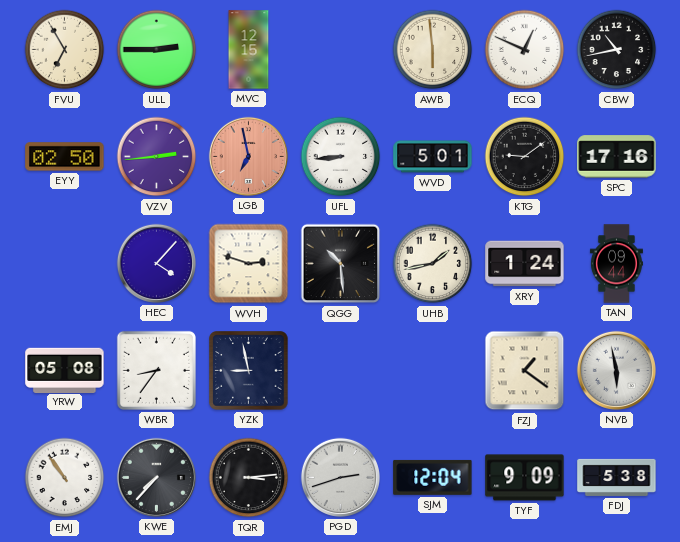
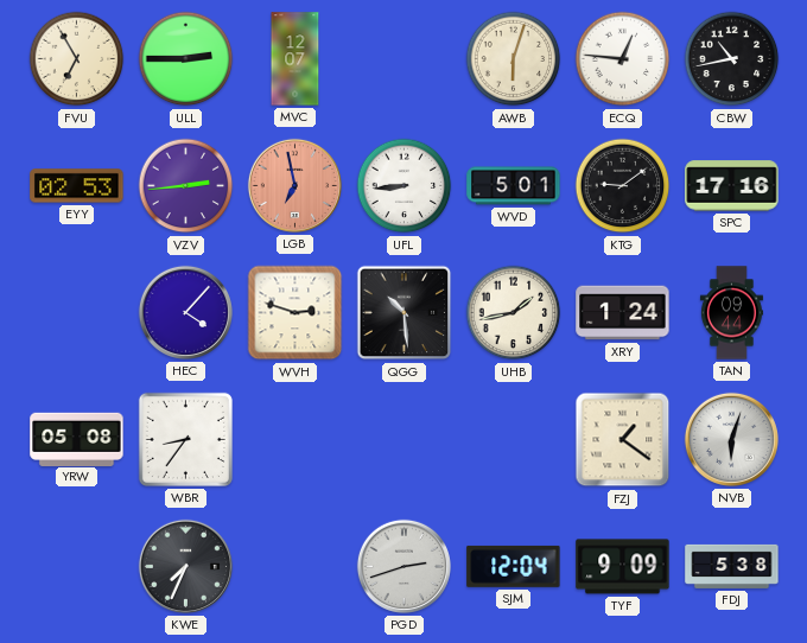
MVC: 12:15 -> 12:07
AWB: 5:59 -> 6:03
ECQ: 12:49 -> 12:46
EYY: 02:50 -> 02:53
YZK: 8:58 -> none
NVB: 5:58 -> 6:03
EMJ: 10:54 -> none
KWE: 7:37 -> 7:34
TQR: 3:14 -> none
